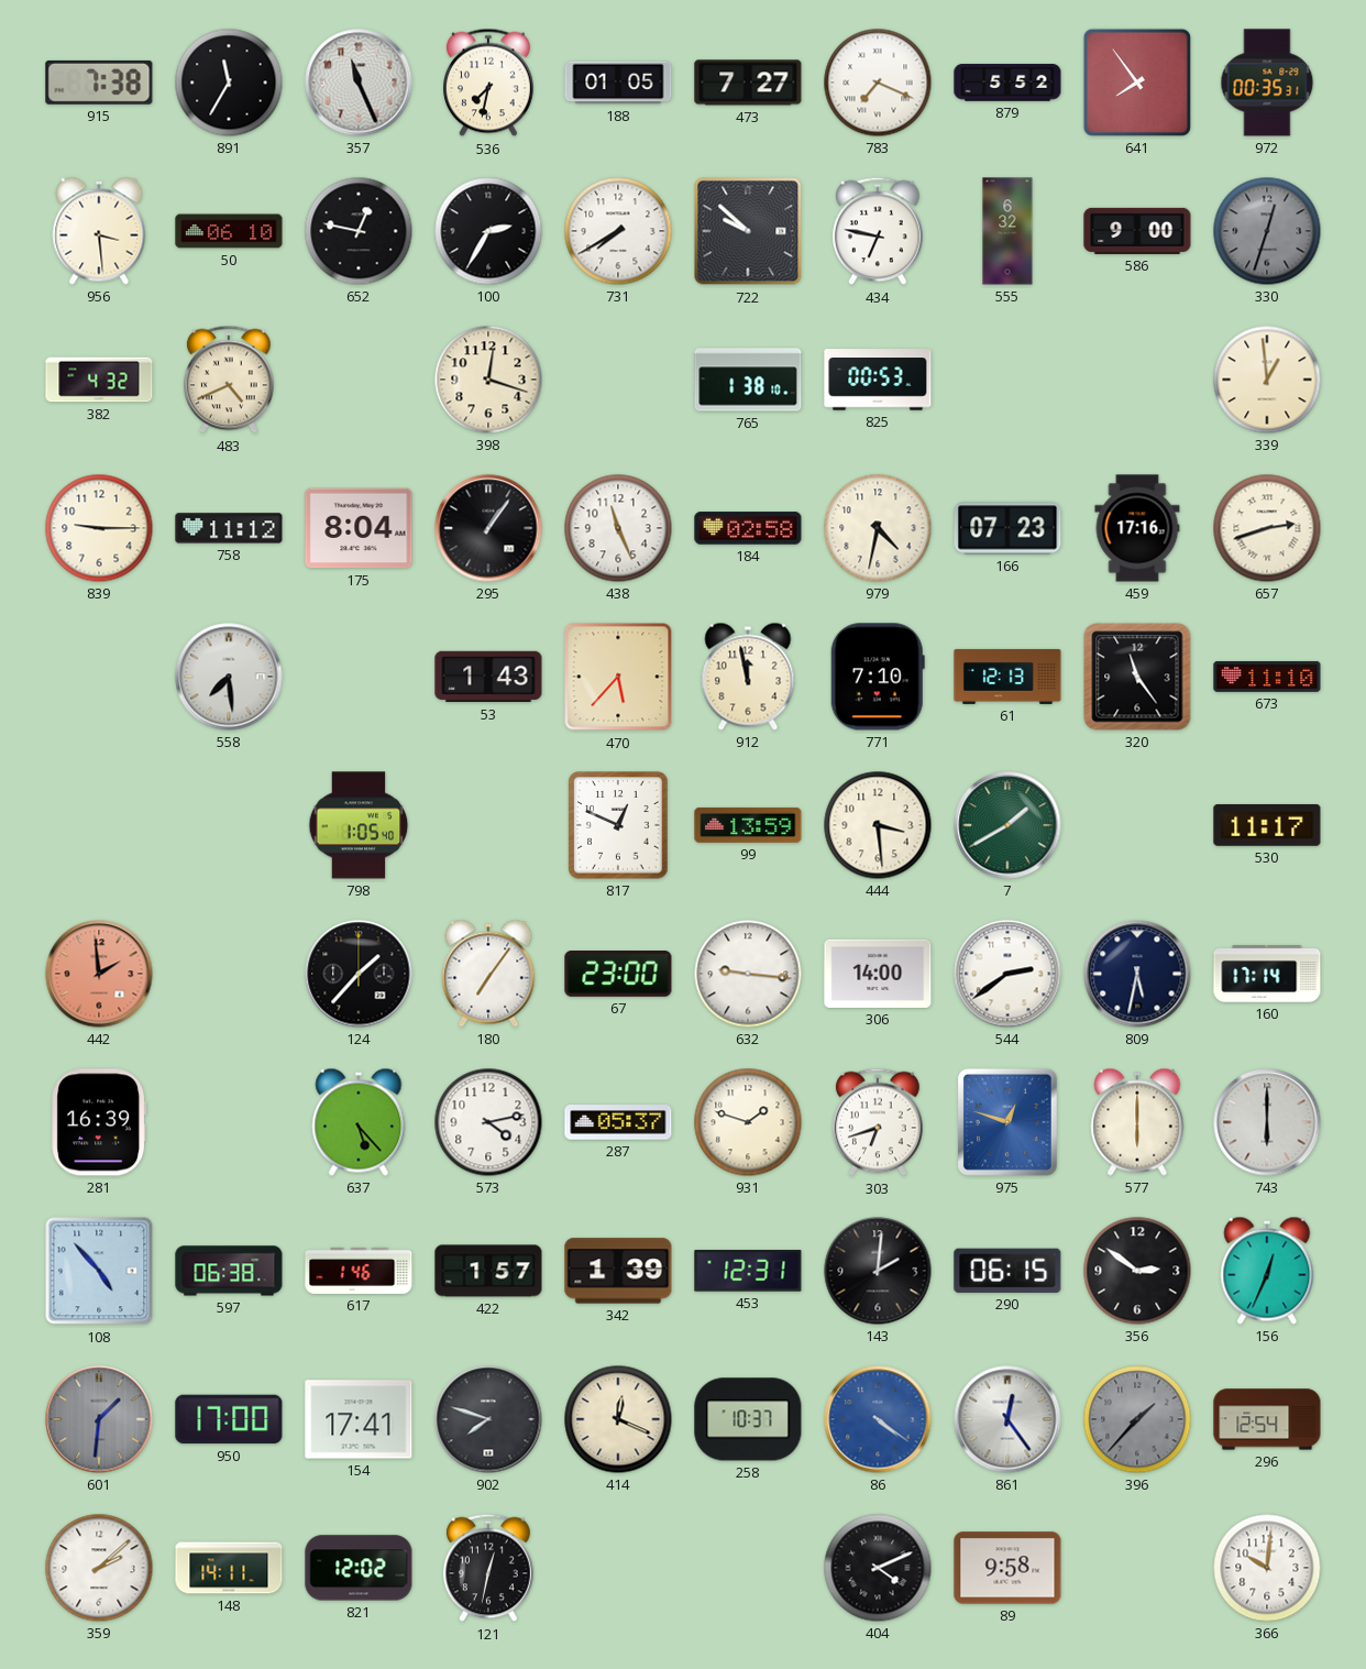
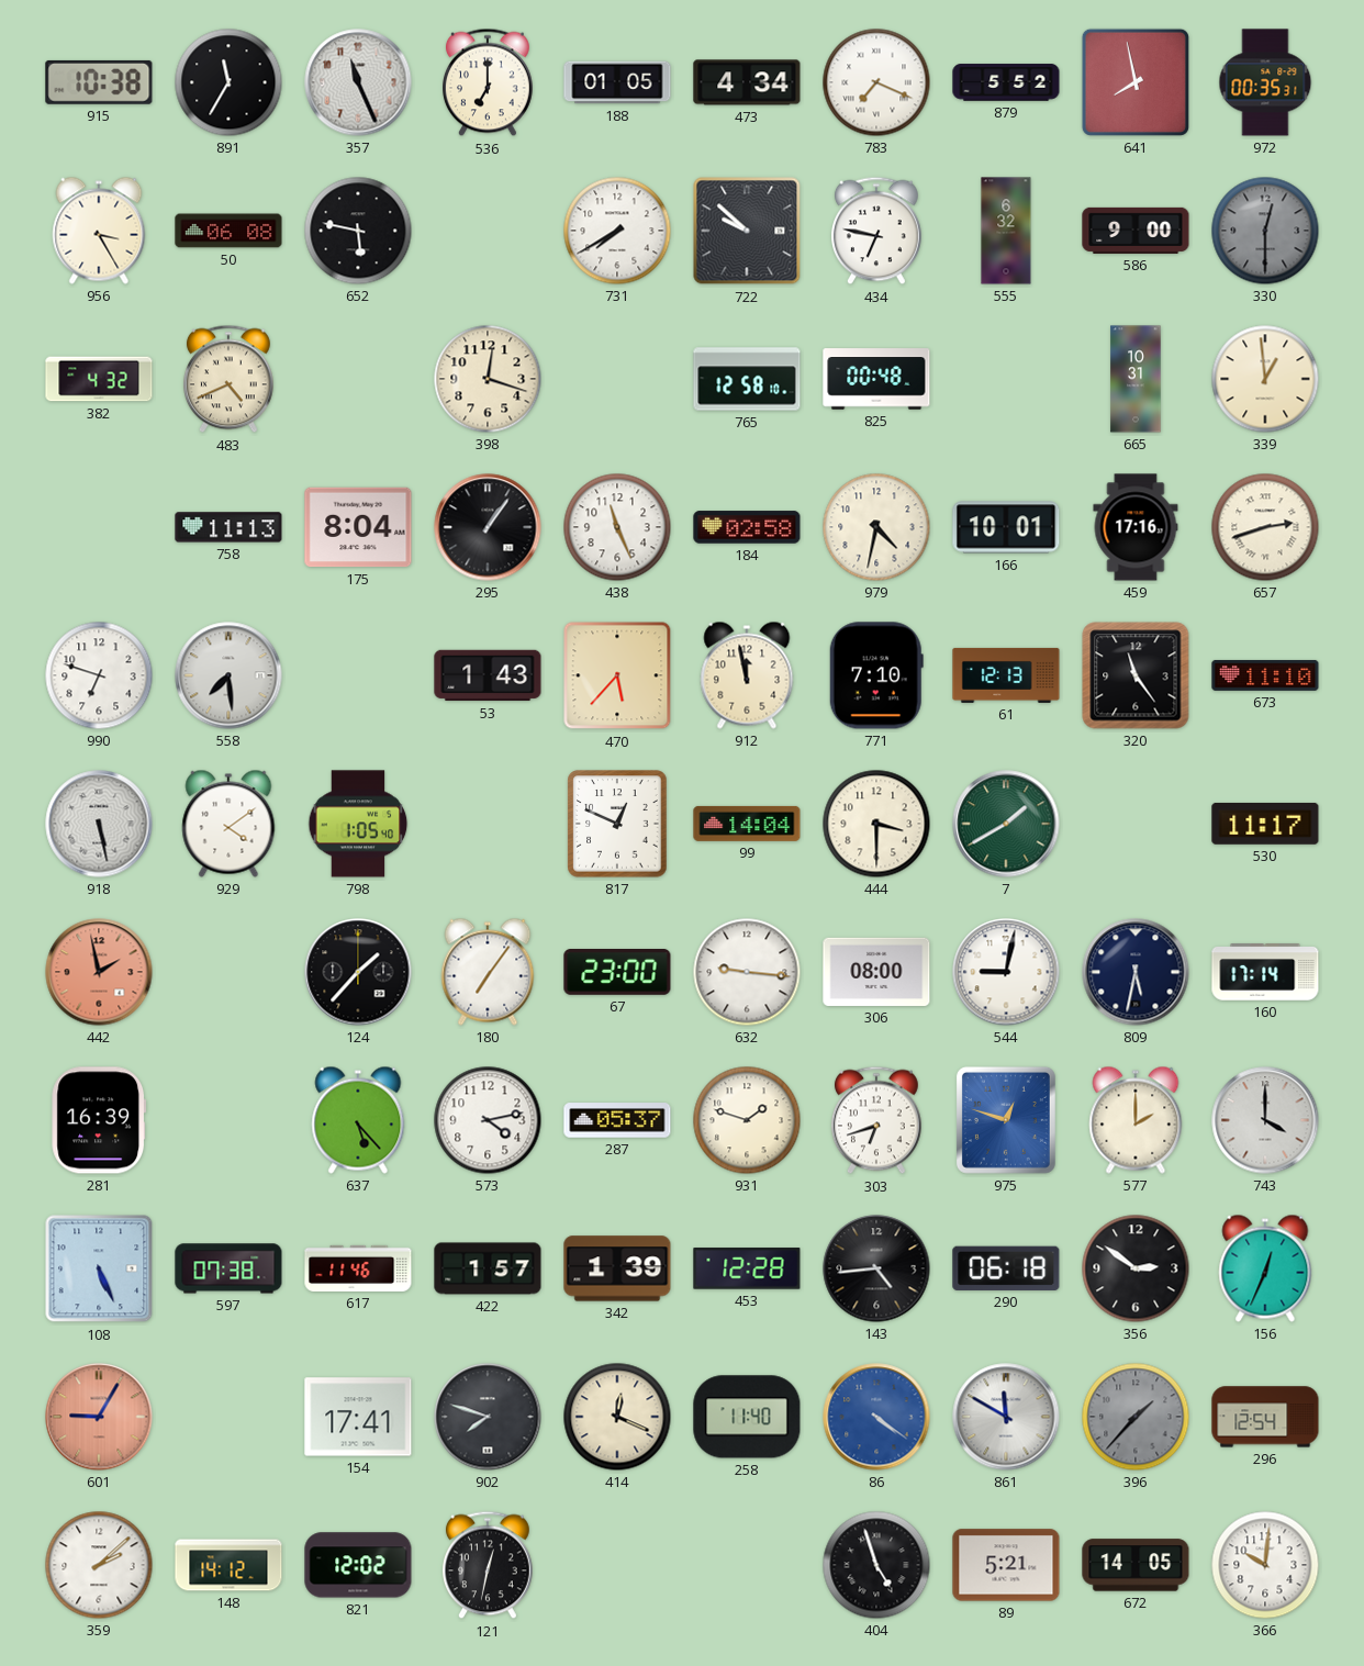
915: 7:38 -> 10:38
536: 7:32 -> 7:00
473: 7:27 -> 4:34
641: 7:54 -> 7:58
956: 3:29 -> 3:25
50: 06:10 -> 06:08
652: 12:47 -> 5:47
100: 2:35 -> none
330: 12:33 -> 12:30
765: 1:38 -> 12:58
825: 00:53 -> 00:48
665: none -> 10:31
839: 9:15 -> none
758: 11:12 -> 11:13
166: 07:23 -> 10:01
990: none -> 6:48
918: none -> 5:28
929: none -> 4:09
99: 13:59 -> 14:04
444: 3:29 -> 3:30
442: 1:59 -> 1:58
306: 14:00 -> 08:00
544: 2:39 -> 9:02
577: 6:00 -> 2:00
743: 6:00 -> 4:00
108: 4:53 -> 5:26
597: 06:38 -> 07:38
617: 1:46 -> 11:46
453: 12:31 -> 12:28
143: 2:01 -> 4:44
290: 06:15 -> 06:18
601: 1:31 -> 9:05
601 dial: grey -> salmon
950: 17:00 -> none
258: 10:37 -> 11:40
861: 12:24 -> 11:50
148: 14:11 -> 14:12
404: 4:11 -> 4:57
89: 9:58 -> 5:21
672: none -> 14:05
